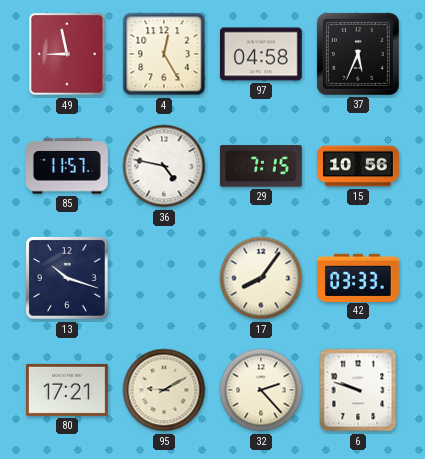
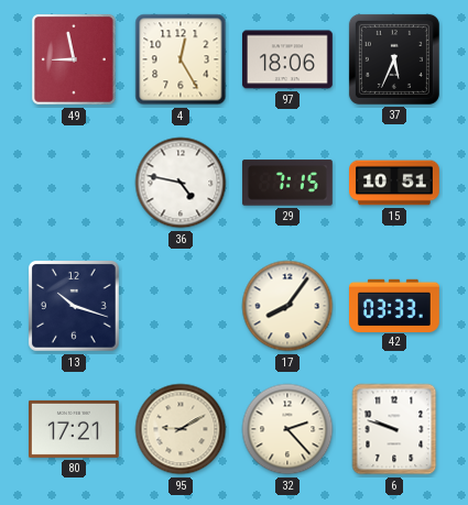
97: 04:58 -> 18:06
85: 11:57 -> none
15: 10:56 -> 10:51
